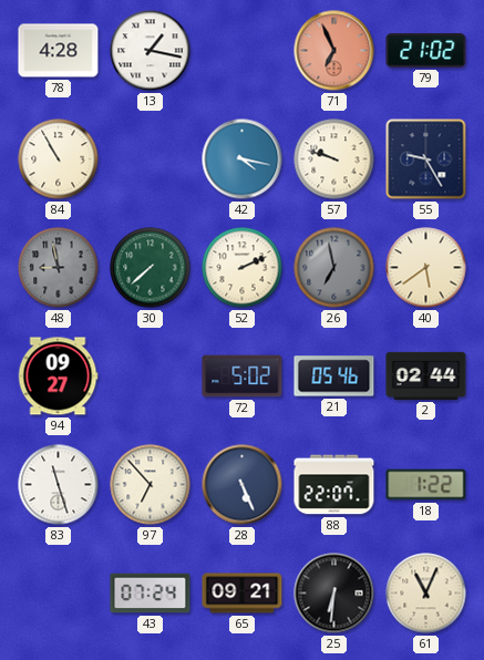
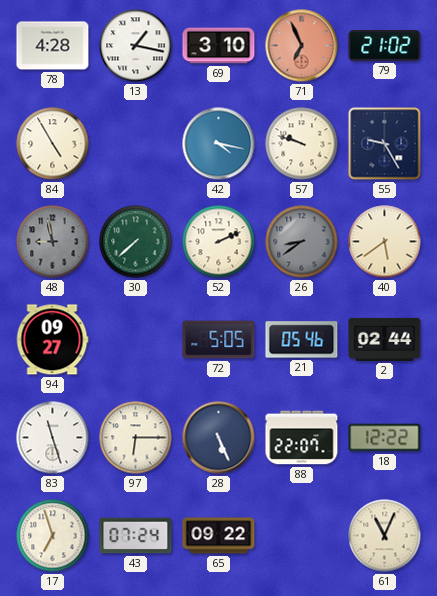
69: none -> 3:10
84: 10:55 -> 4:55
26: 6:58 -> 8:39
72: 5:02 -> 5:05
97: 6:53 -> 6:15
18: 1:22 -> 12:22
17: none -> 6:57
65: 09:21 -> 09:22
25: 6:31 -> none
